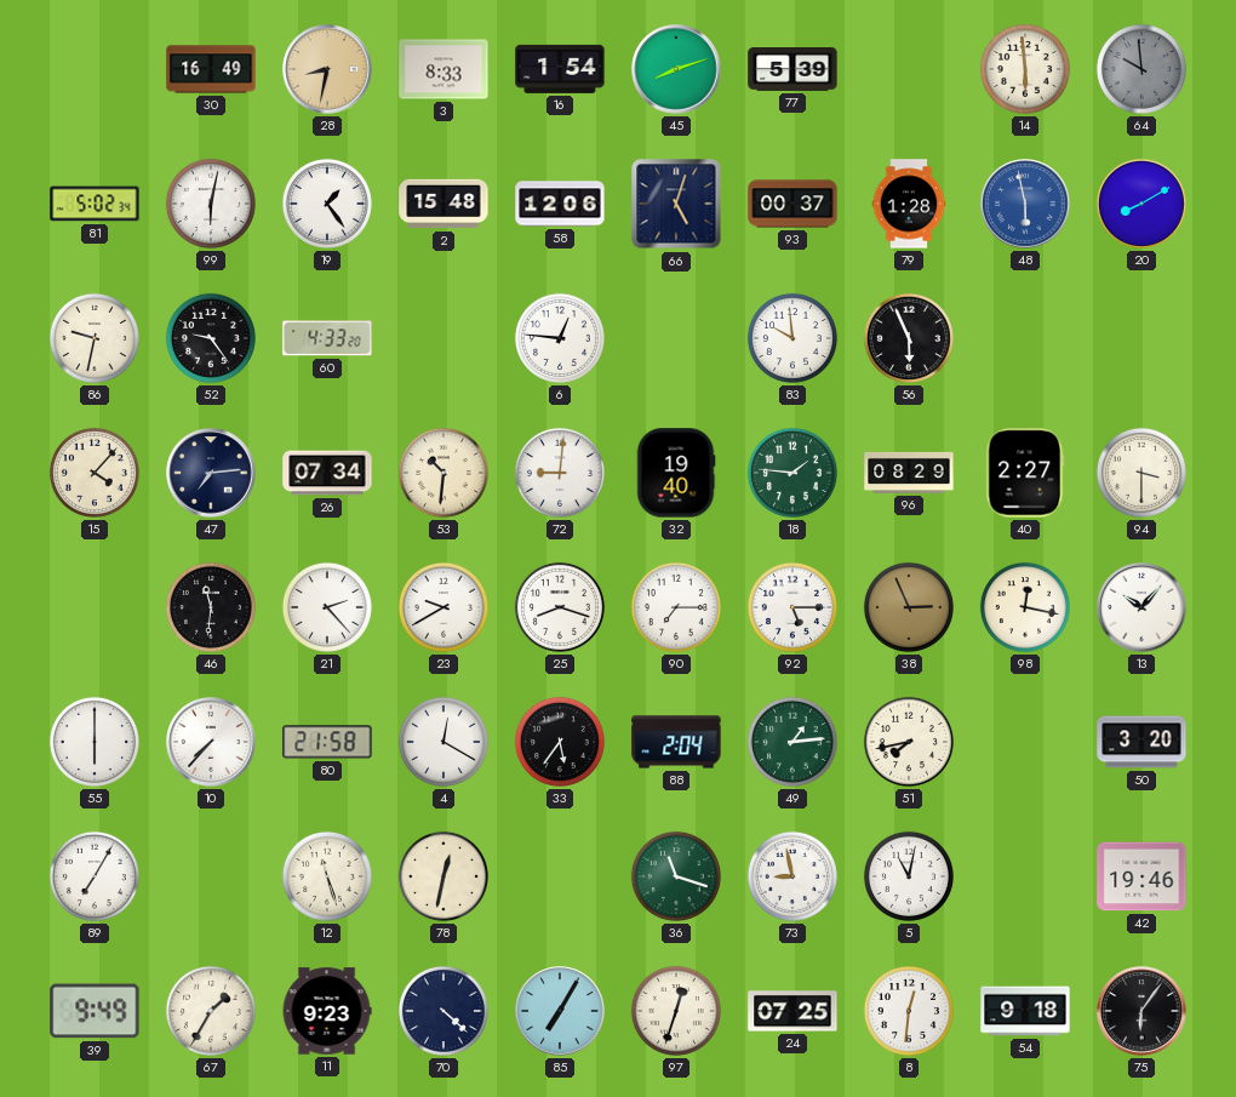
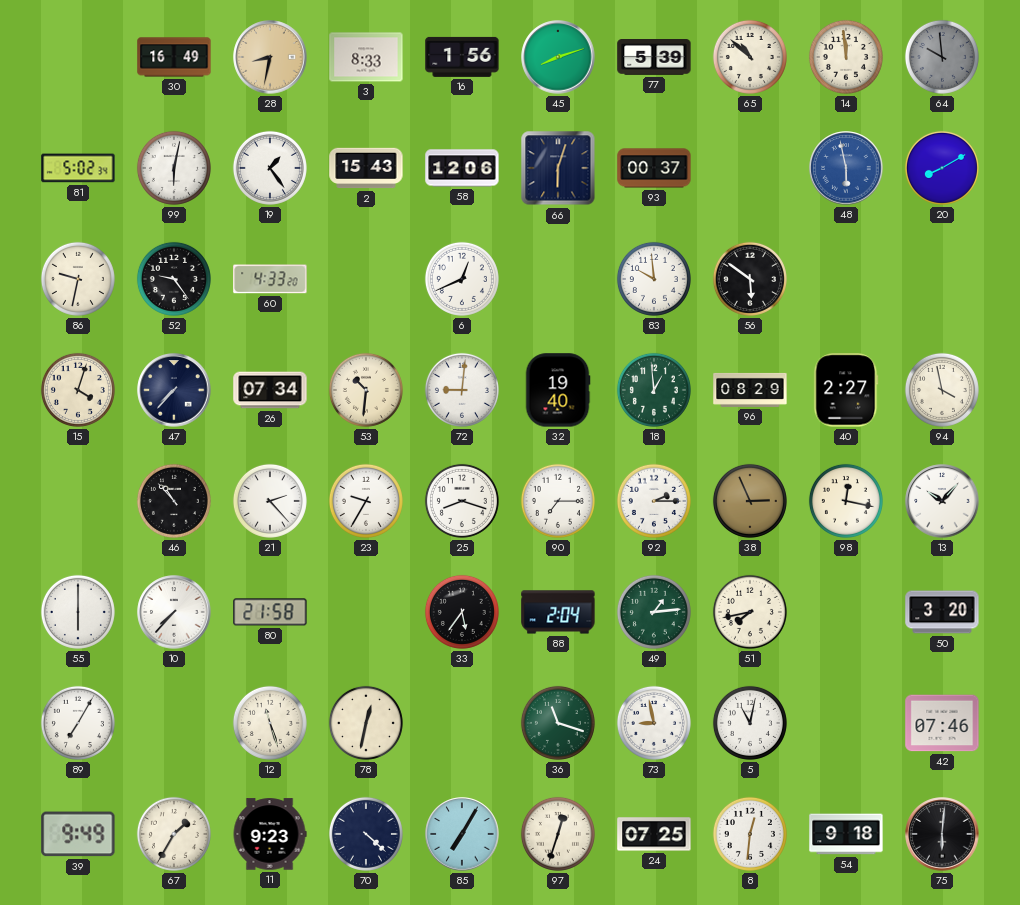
16: 1:54 -> 1:56
65: none -> 10:52
14: 5:59 -> 11:59
2: 15:48 -> 15:43
66: 5:03 -> 6:03
79: 1:28 -> none
6: 12:46 -> 12:41
56: 5:56 -> 5:51
15: 4:07 -> 4:03
47: 7:14 -> 7:37
18: 1:46 -> 12:59
94: 3:30 -> 3:58
46: 11:31 -> 10:53
23: 9:40 -> 9:35
92: 5:15 -> 2:15
4: 12:20 -> none
42: 19:46 -> 07:46
75: 6:06 -> 6:01
